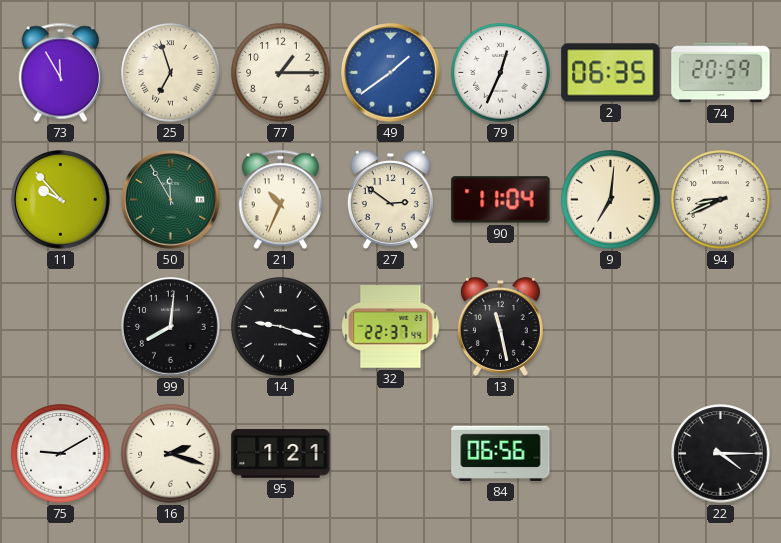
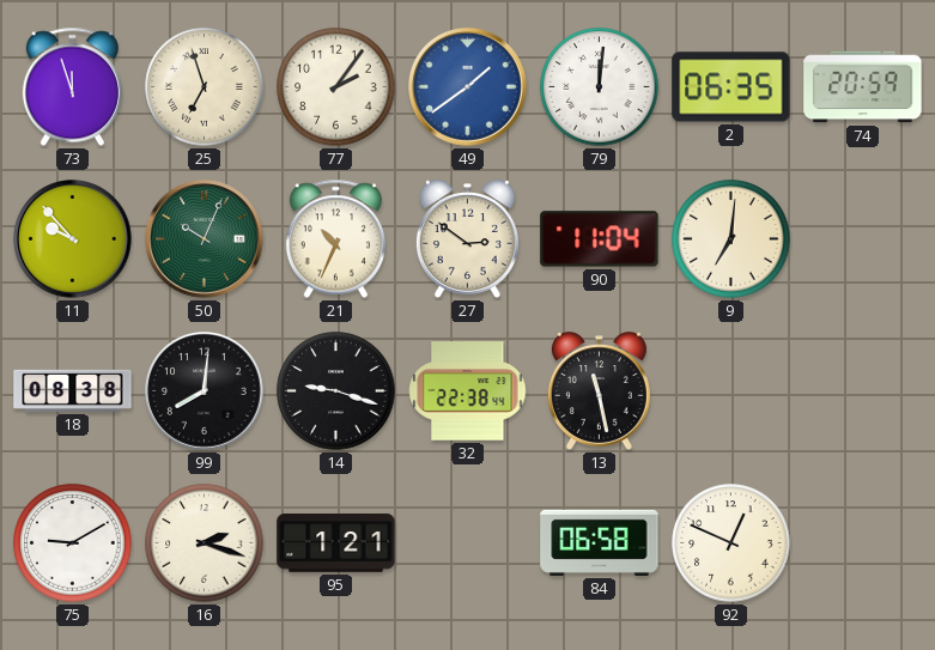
73: 11:55 -> 11:57
77: 1:15 -> 2:06
79: 12:34 -> 12:01
50: 11:55 -> 10:04
94: 8:41 -> none
18: none -> 08:38
32: 22:37 -> 22:38
84: 06:56 -> 06:58
92: none -> 12:49
22: 4:15 -> none
